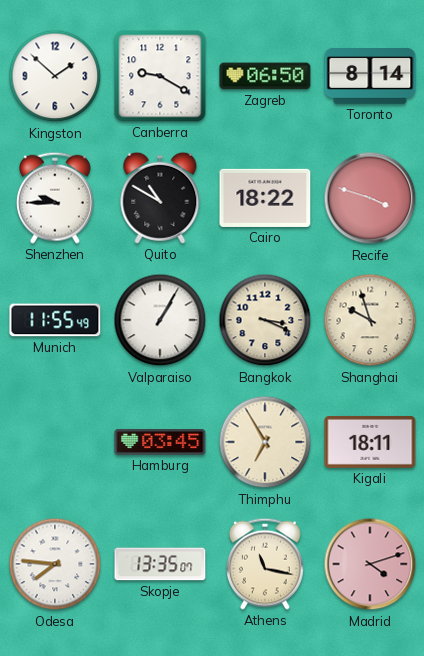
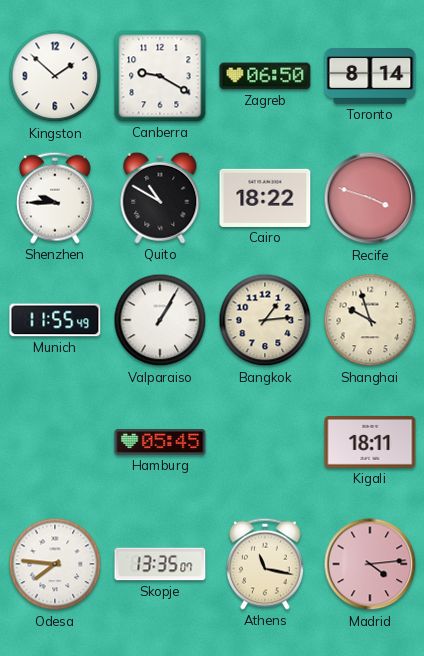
Bangkok: 3:19 -> 1:14
Hamburg: 03:45 -> 05:45
Thimphu: 6:55 -> none
Madrid: 4:12 -> 4:14
